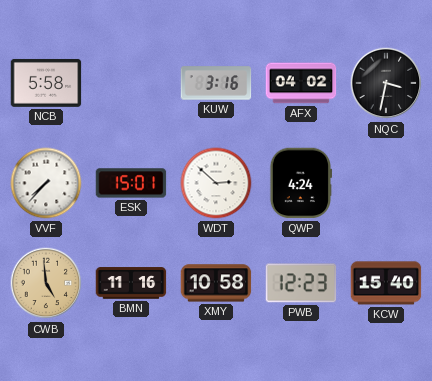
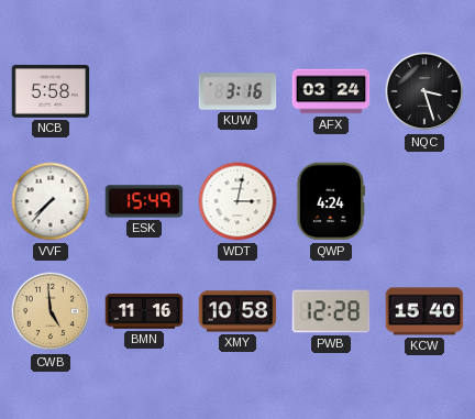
AFX: 04:02 -> 03:24
NQC: 3:32 -> 3:27
ESK: 15:01 -> 15:49
WDT: 2:52 -> 3:02
PWB: 12:23 -> 12:28
